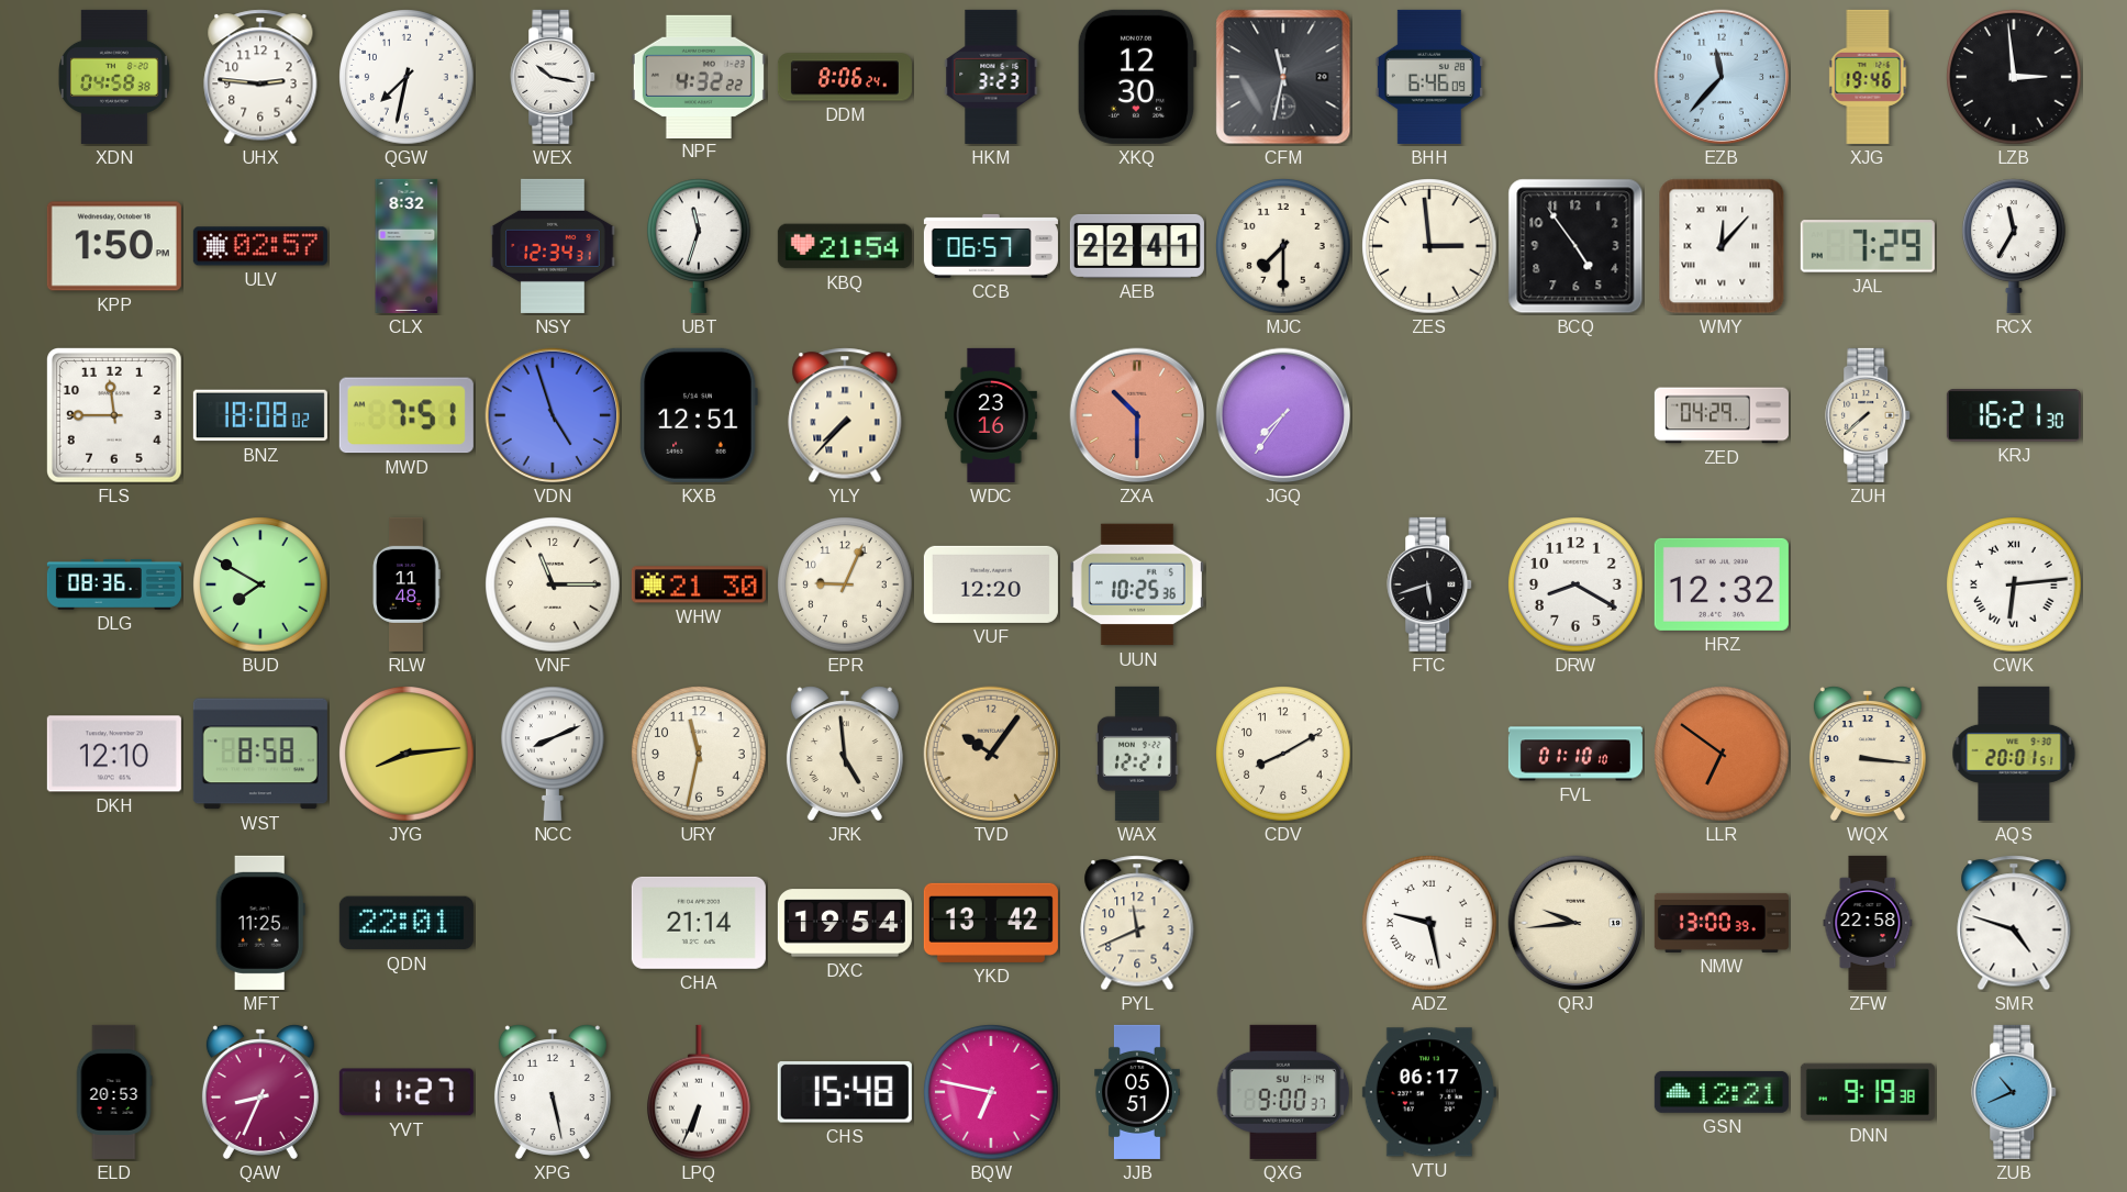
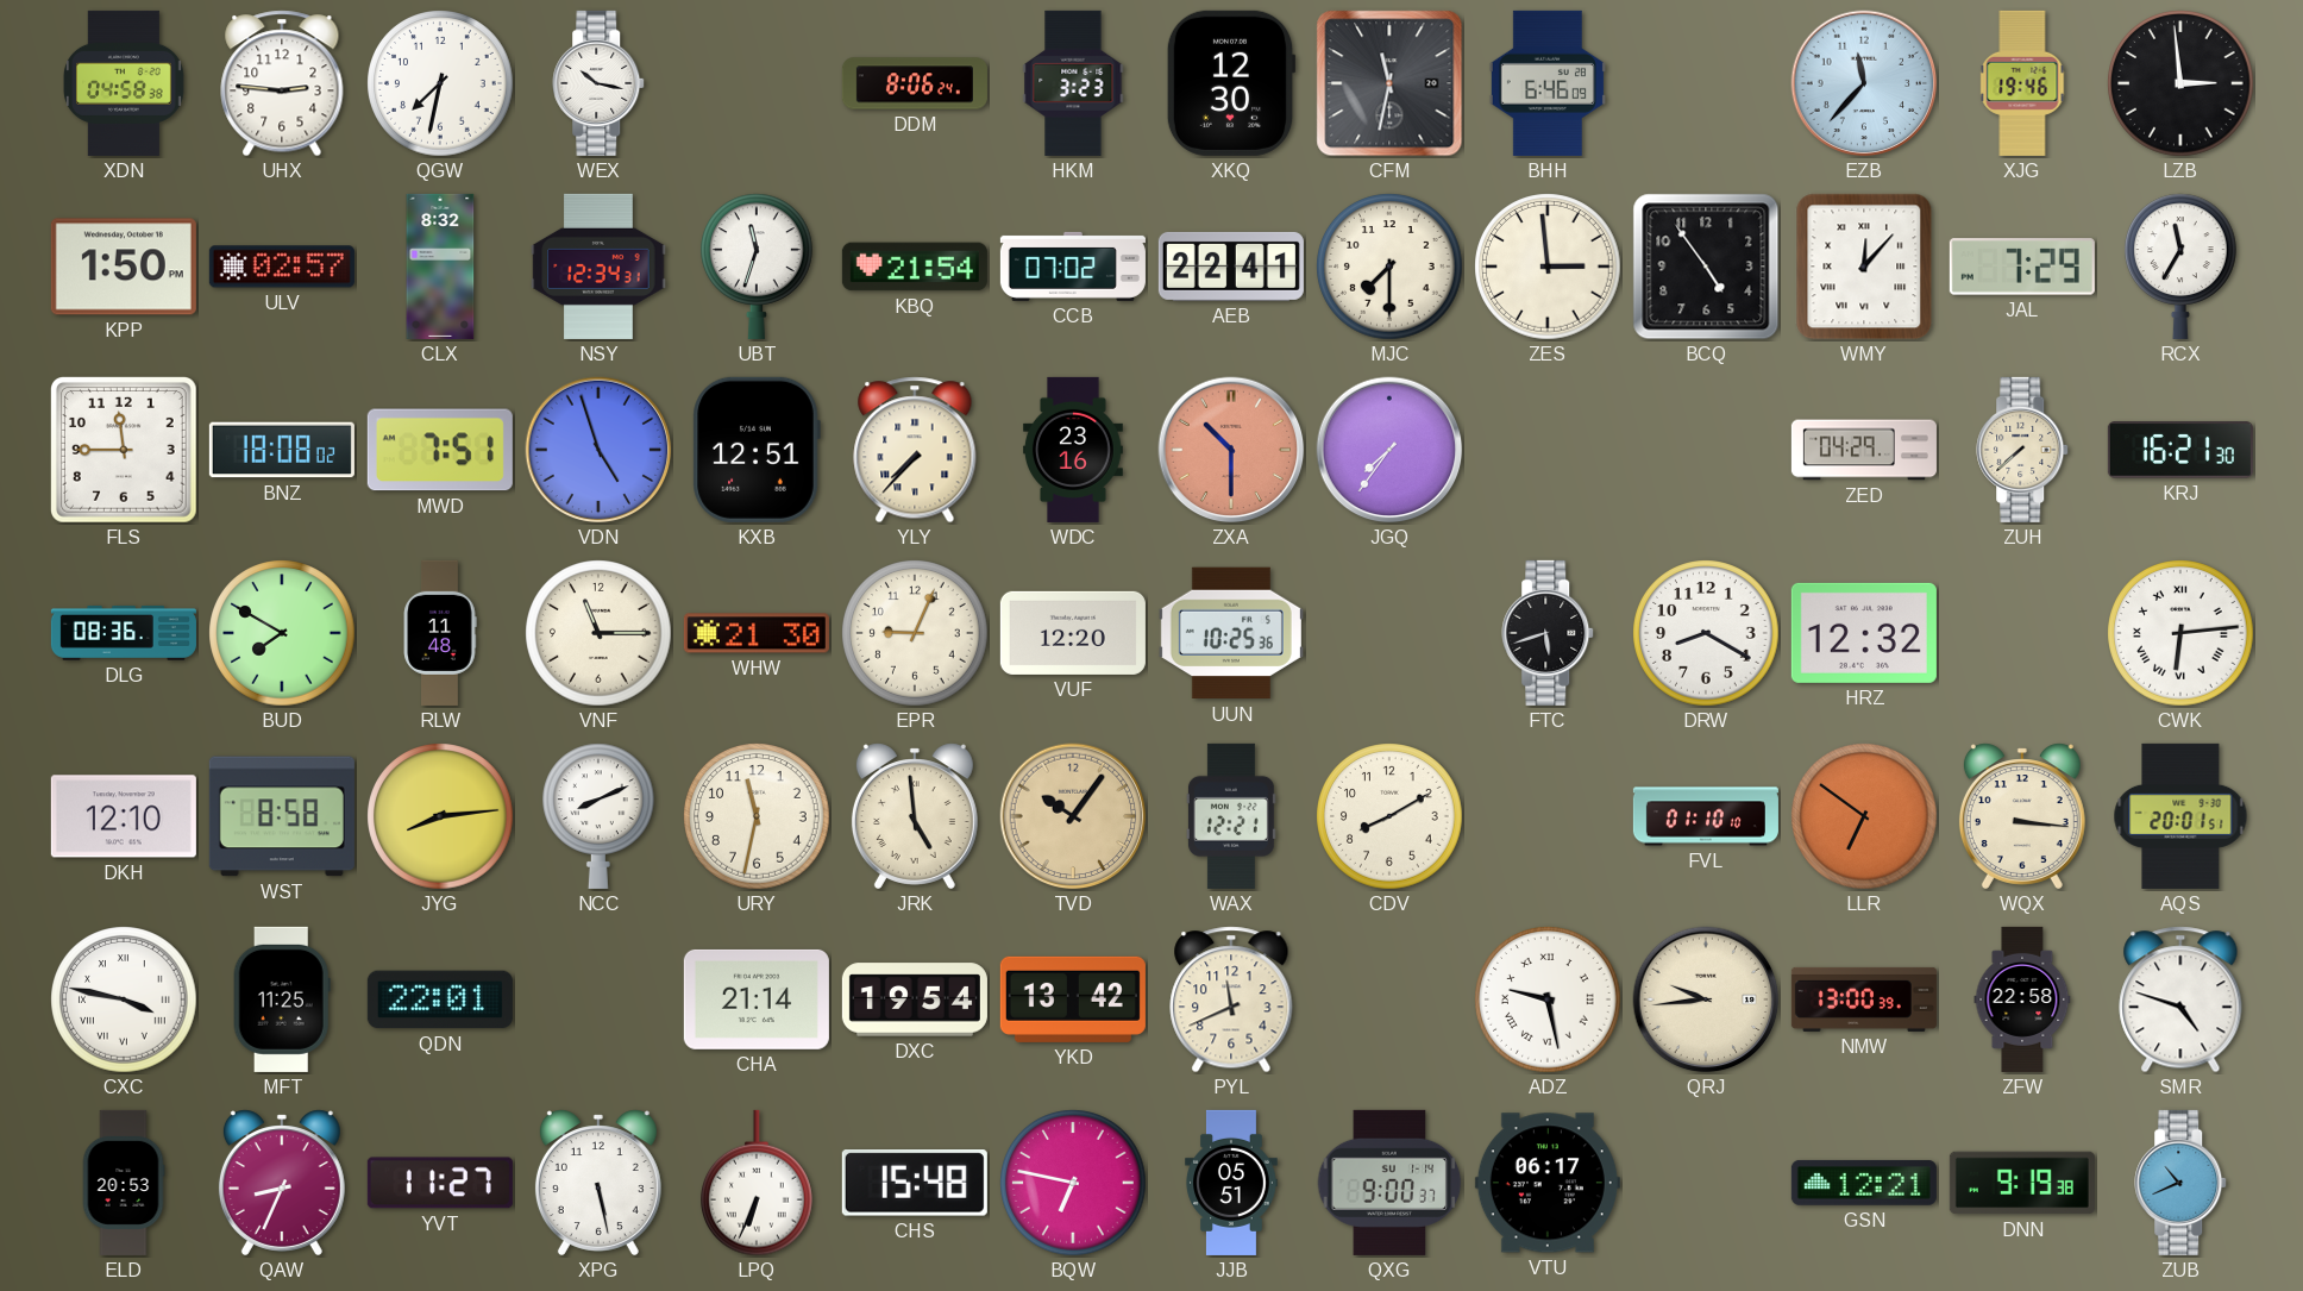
NPF: 4:32 -> none
CCB: 06:57 -> 07:02
CXC: none -> 3:47
